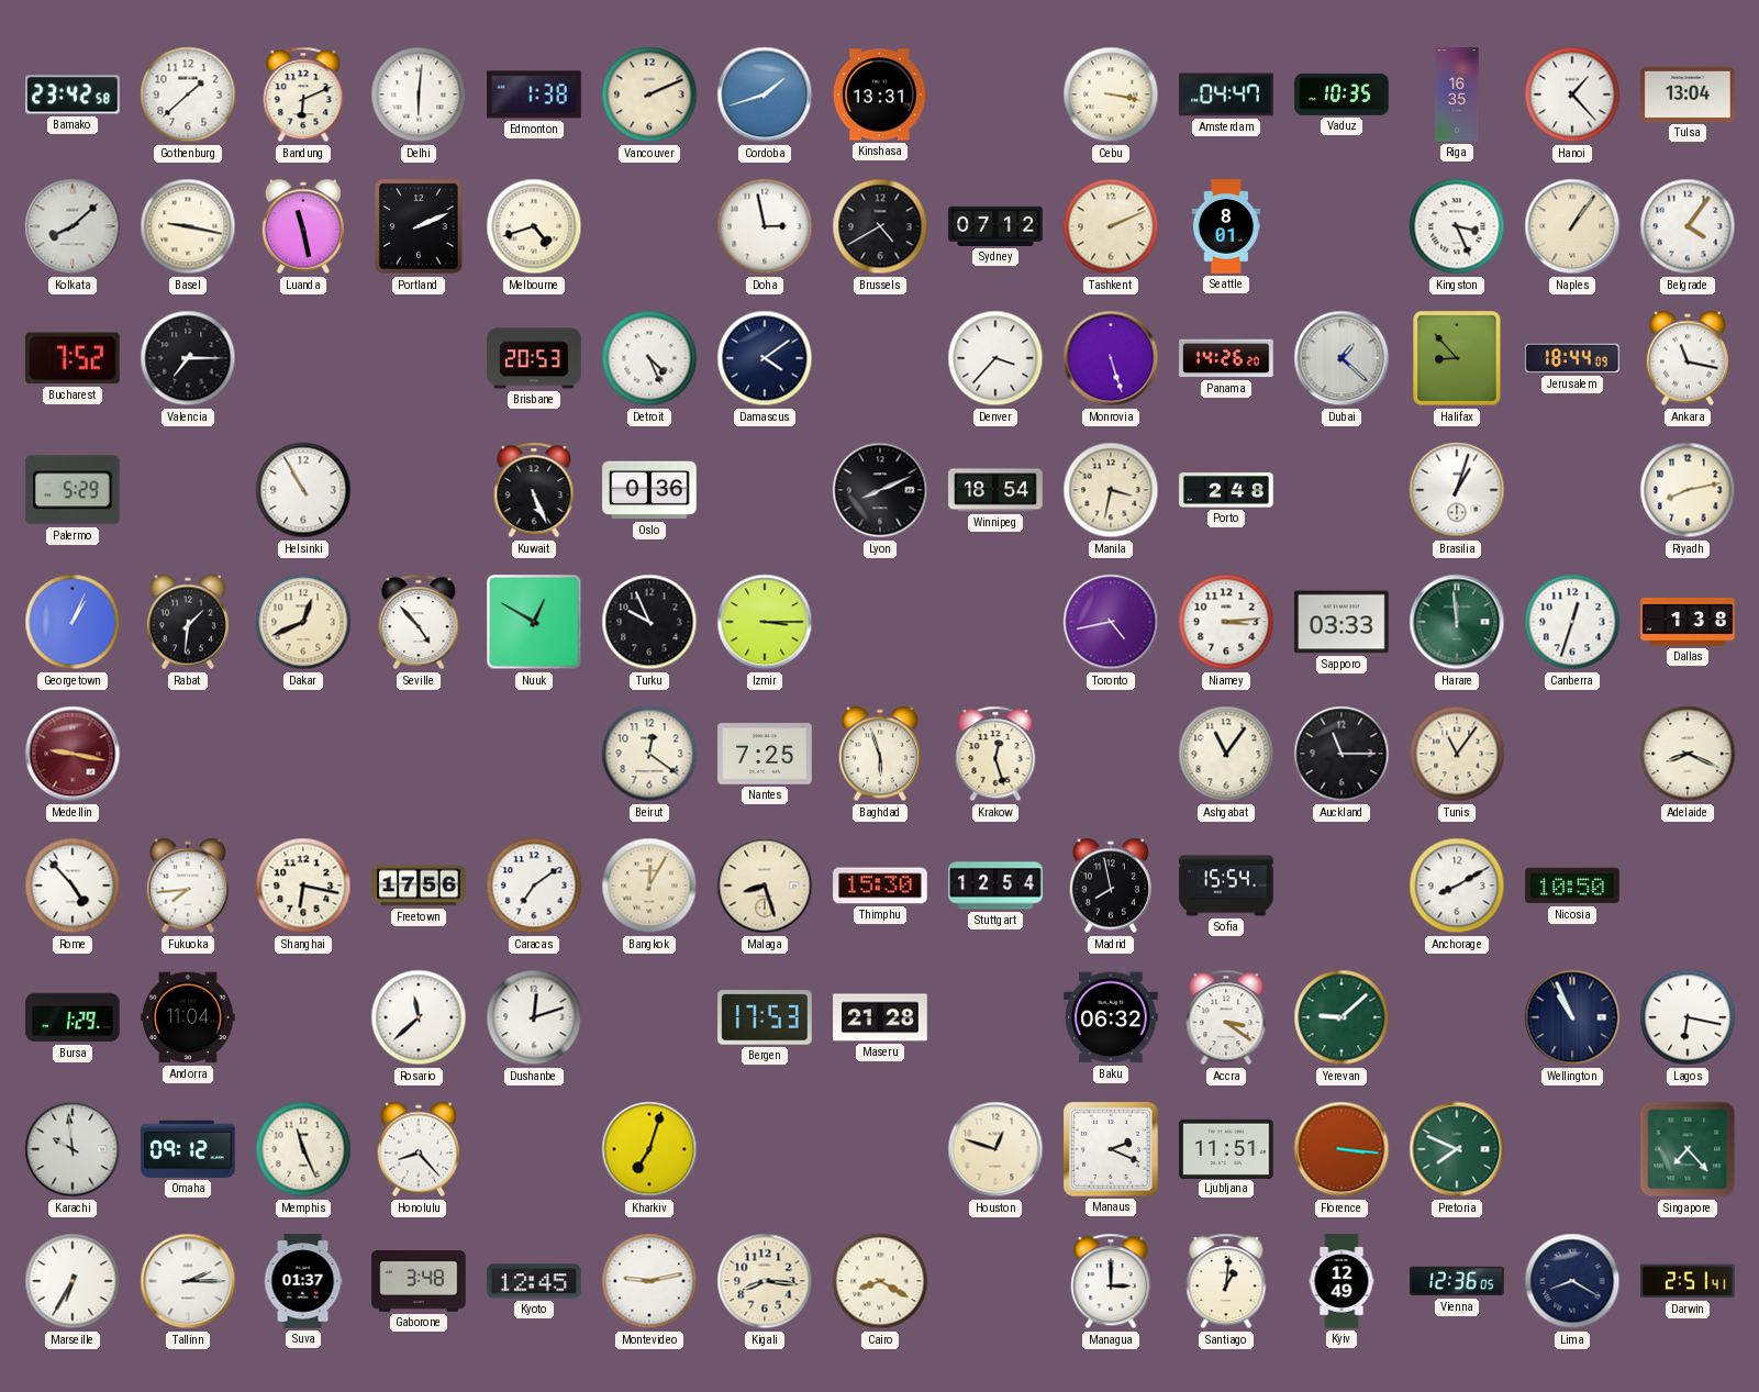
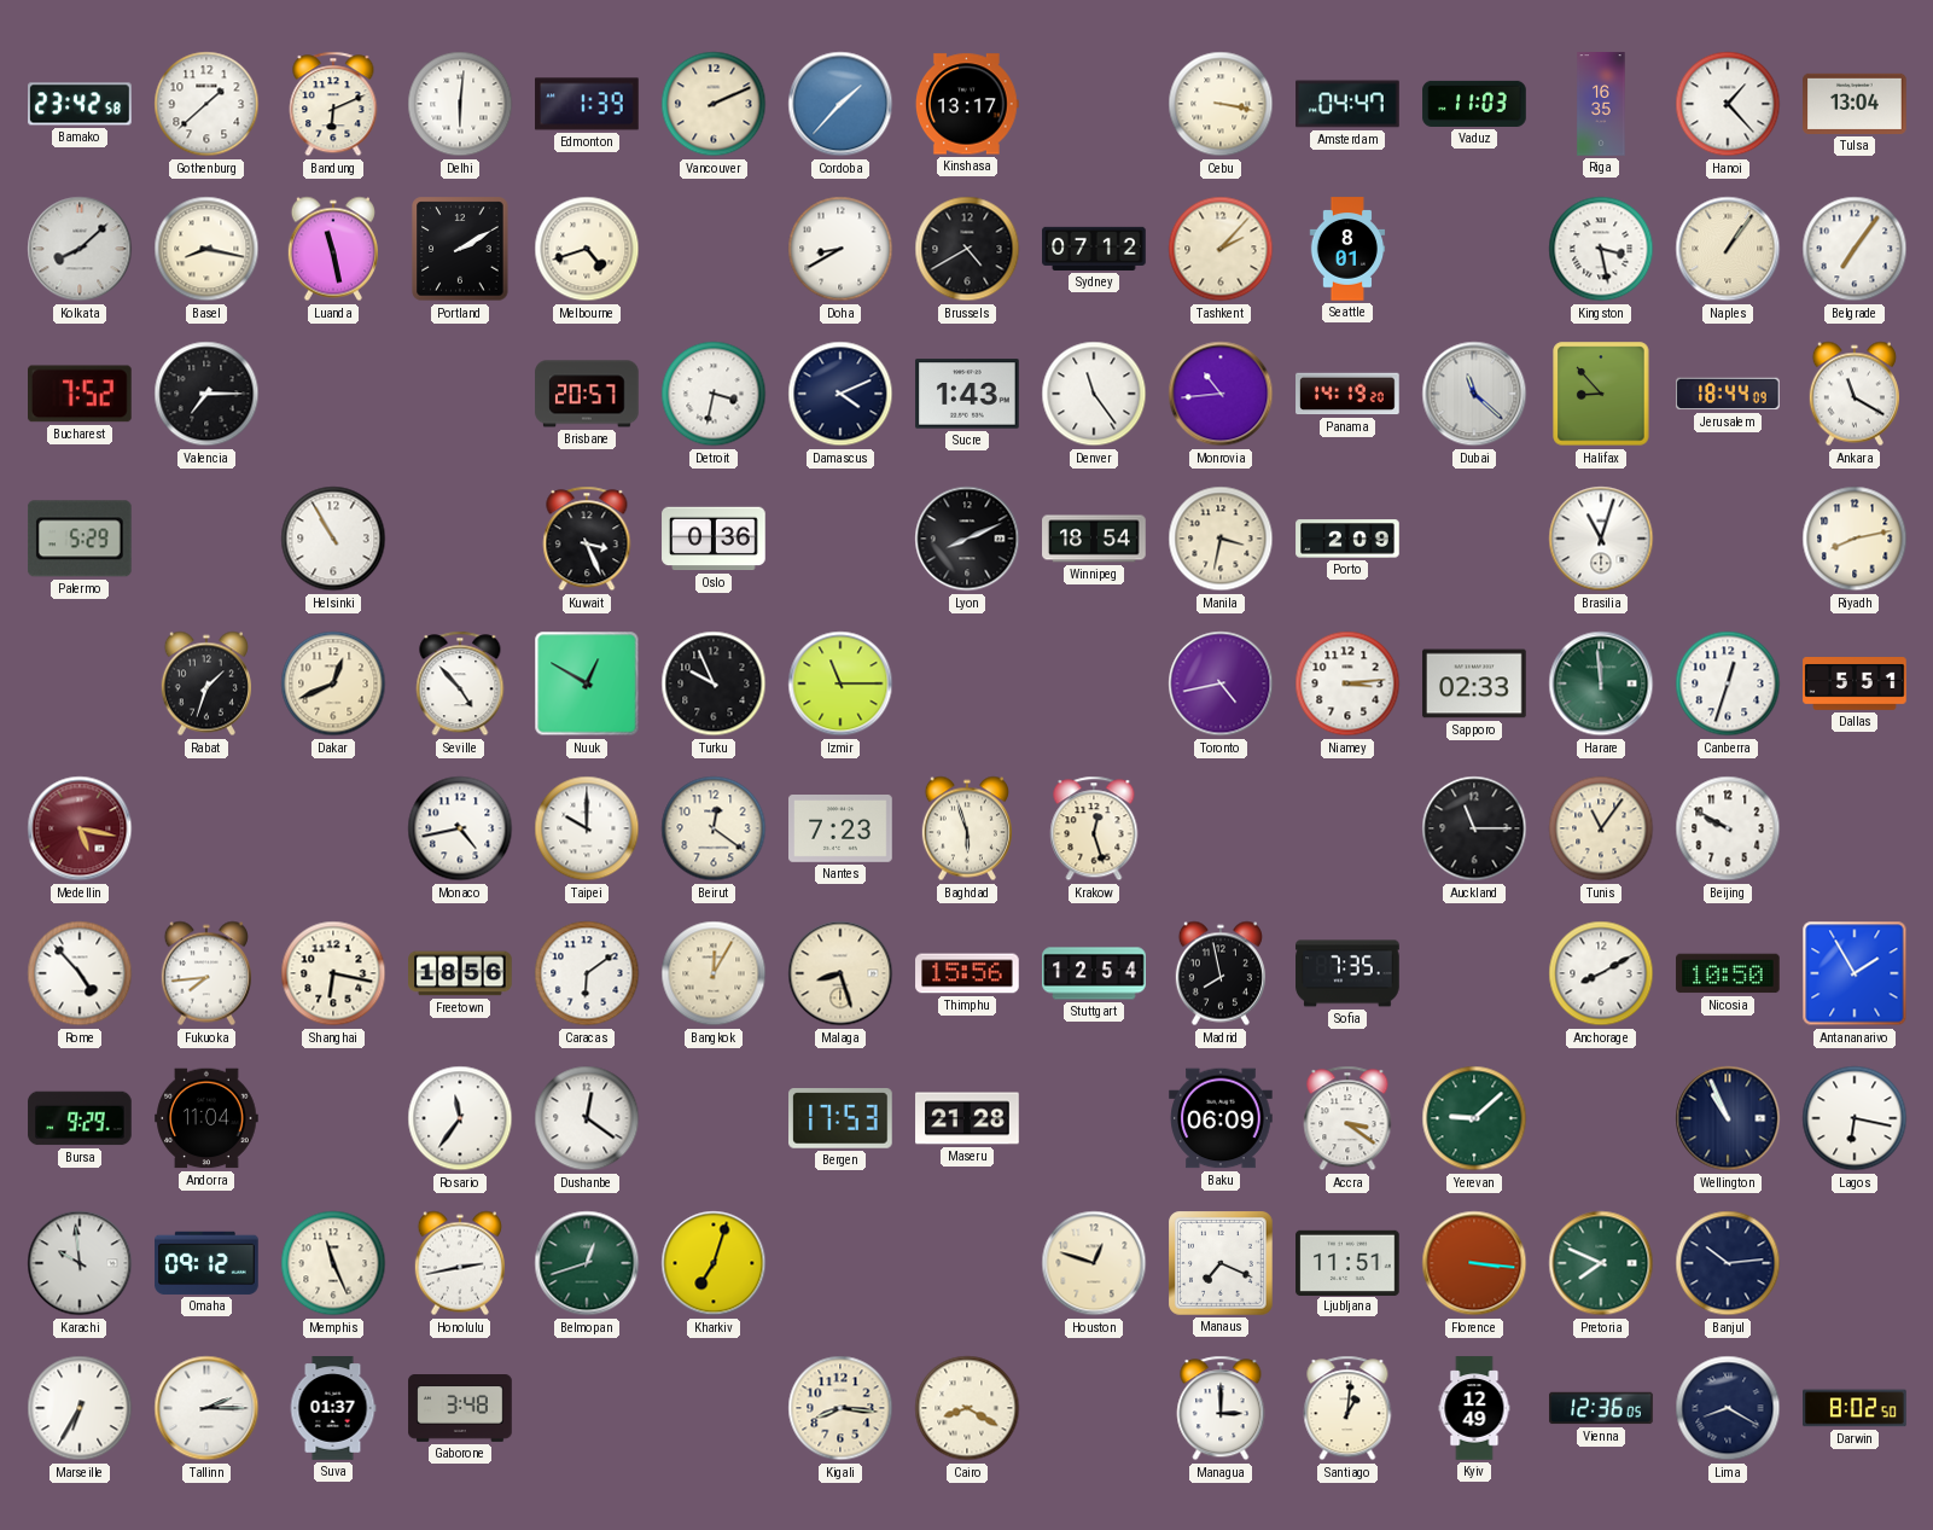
Edmonton: 1:38 -> 1:39
Cordoba: 1:42 -> 1:37
Kinshasa: 13:31 -> 13:17
Vaduz: 10:35 -> 11:03
Basel: 9:17 -> 8:17
Portland: 2:11 -> 2:10
Doha: 2:58 -> 8:40
Tashkent: 2:11 -> 2:07
Kingston: 3:26 -> 3:28
Belgrade: 4:06 -> 7:06
Brisbane: 20:53 -> 20:57
Detroit: 4:26 -> 3:32
Damascus: 4:09 -> 4:11
Sucre: none -> 1:43
Denver: 3:37 -> 11:24
Monrovia: 5:27 -> 10:44
Panama: 14:26 -> 14:19
Dubai: 1:22 -> 11:22
Ankara: 11:17 -> 11:20
Kuwait: 5:26 -> 3:26
Porto: 2:48 -> 2:09
Brasilia: 1:03 -> 11:03
Georgetown: 1:04 -> none
Rabat: 1:31 -> 1:33
Izmir: 3:15 -> 11:15
Sapporo: 03:33 -> 02:33
Dallas: 1:38 -> 5:51
Medellin: 9:17 -> 5:17
Monaco: none -> 4:43
Taipei: none -> 10:00
Nantes: 7:25 -> 7:23
Ashgabat: 11:06 -> none
Beijing: none -> 9:50
Adelaide: 8:19 -> none
Freetown: 17:56 -> 18:56
Caracas: 7:09 -> 6:09
Thimphu: 15:30 -> 15:56
Sofia: 15:54 -> 7:35
Antananarivo: none -> 1:55
Bursa: 1:29 -> 9:29
Rosario: 11:38 -> 11:36
Dushanbe: 12:12 -> 12:21
Baku: 06:32 -> 06:09
Honolulu: 8:23 -> 2:43
Belmopan: none -> 12:42
Manaus: 2:19 -> 7:19
Banjul: none -> 10:14
Singapore: 7:23 -> none
Kyoto: 12:45 -> none
Montevideo: 9:13 -> none
Darwin: 2:51 -> 8:02
